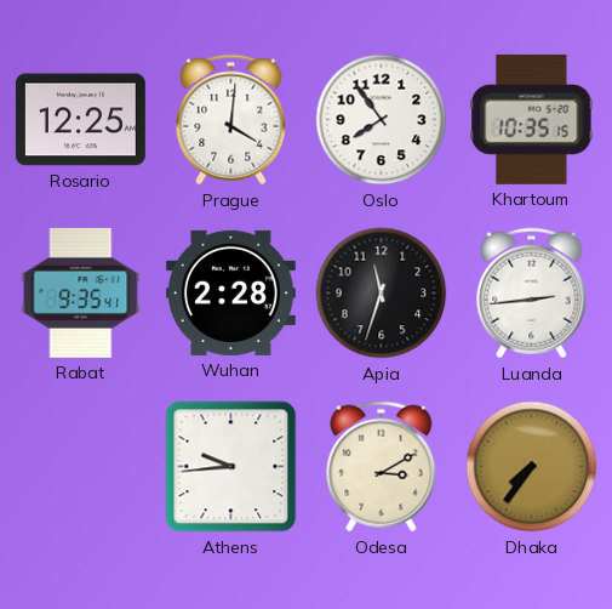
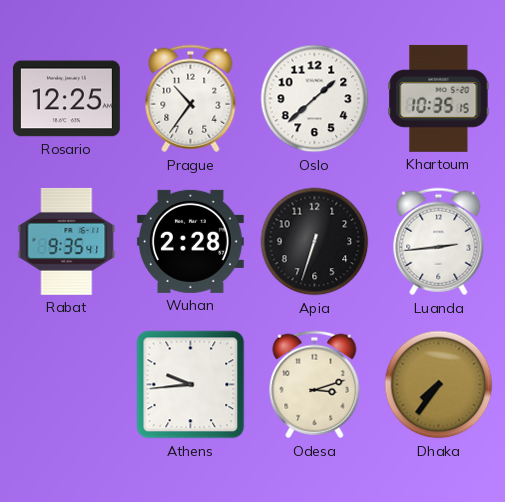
Prague: 4:01 -> 10:36
Oslo: 7:54 -> 1:38
Apia: 11:33 -> 6:33
Odesa: 3:10 -> 3:12
